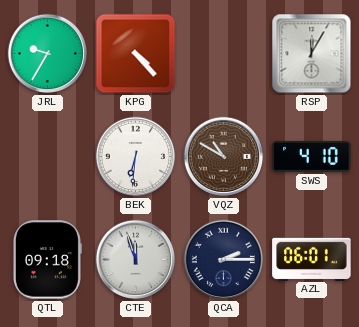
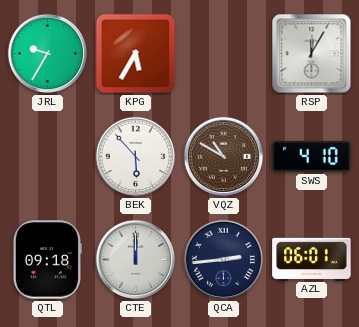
KPG: 4:23 -> 5:35
BEK: 6:31 -> 5:53
CTE: 11:57 -> 12:00
QCA: 2:15 -> 2:44
